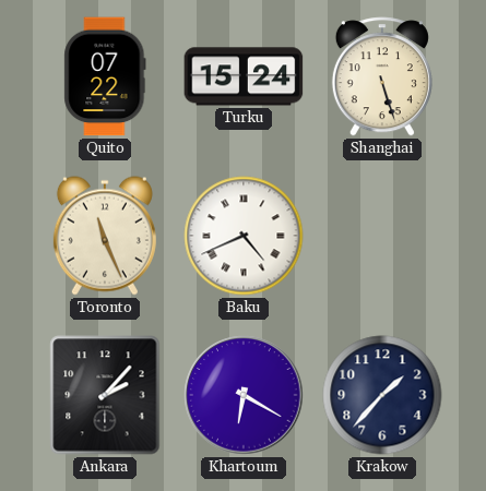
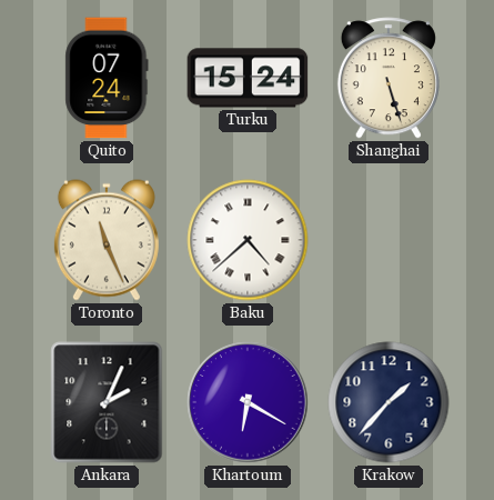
Quito: 07:22 -> 07:24
Baku: 4:41 -> 4:38
Ankara: 2:07 -> 2:04
